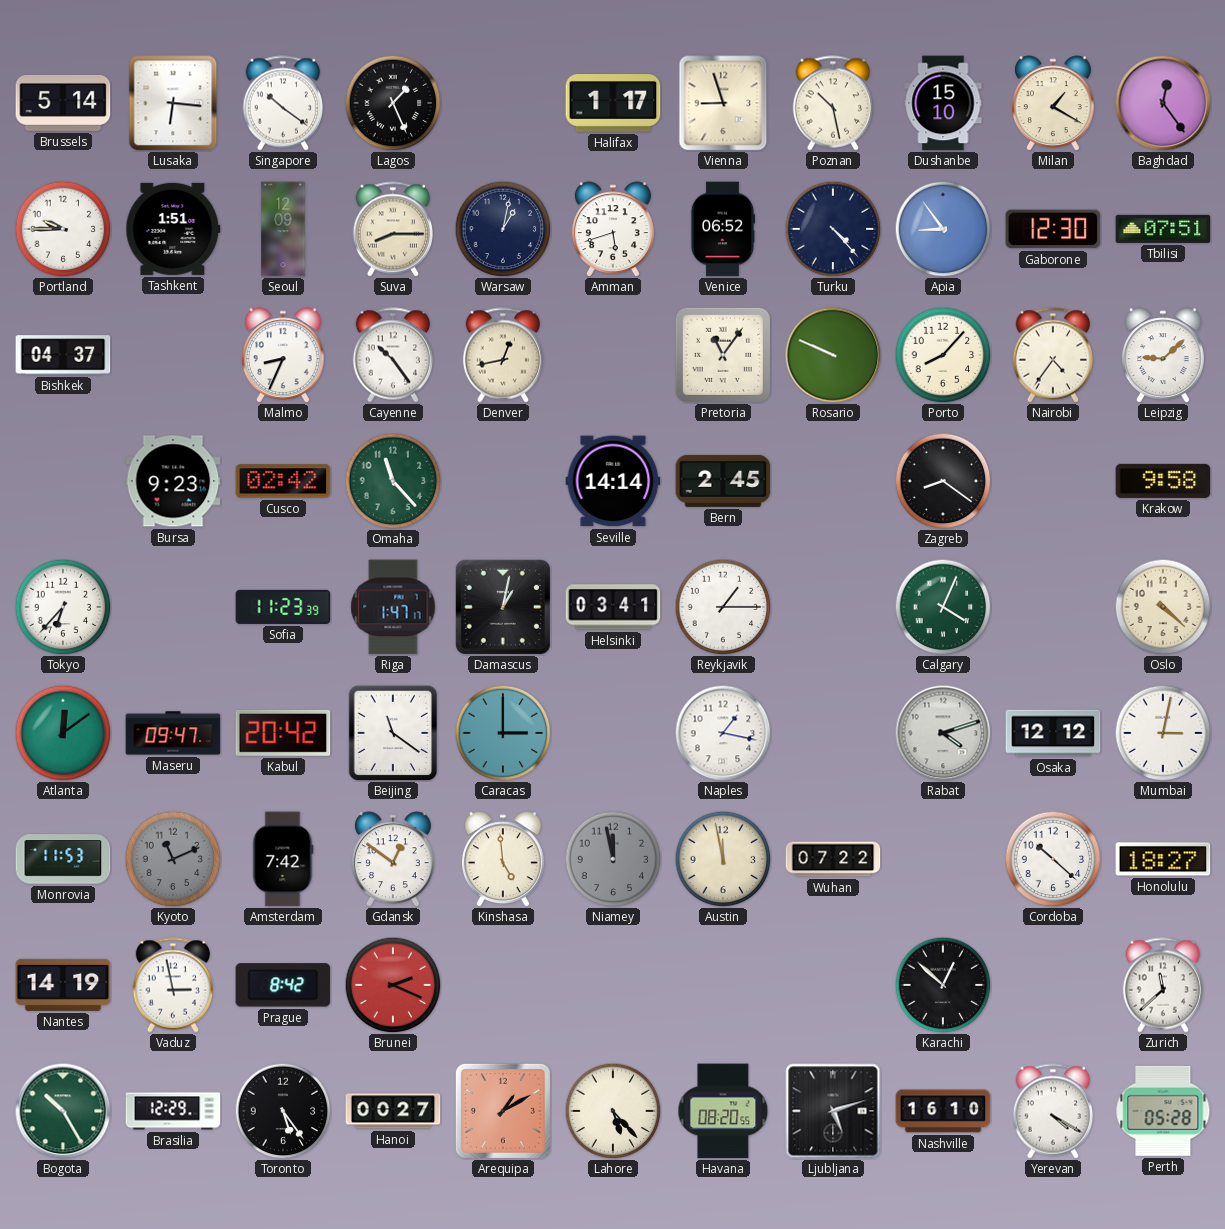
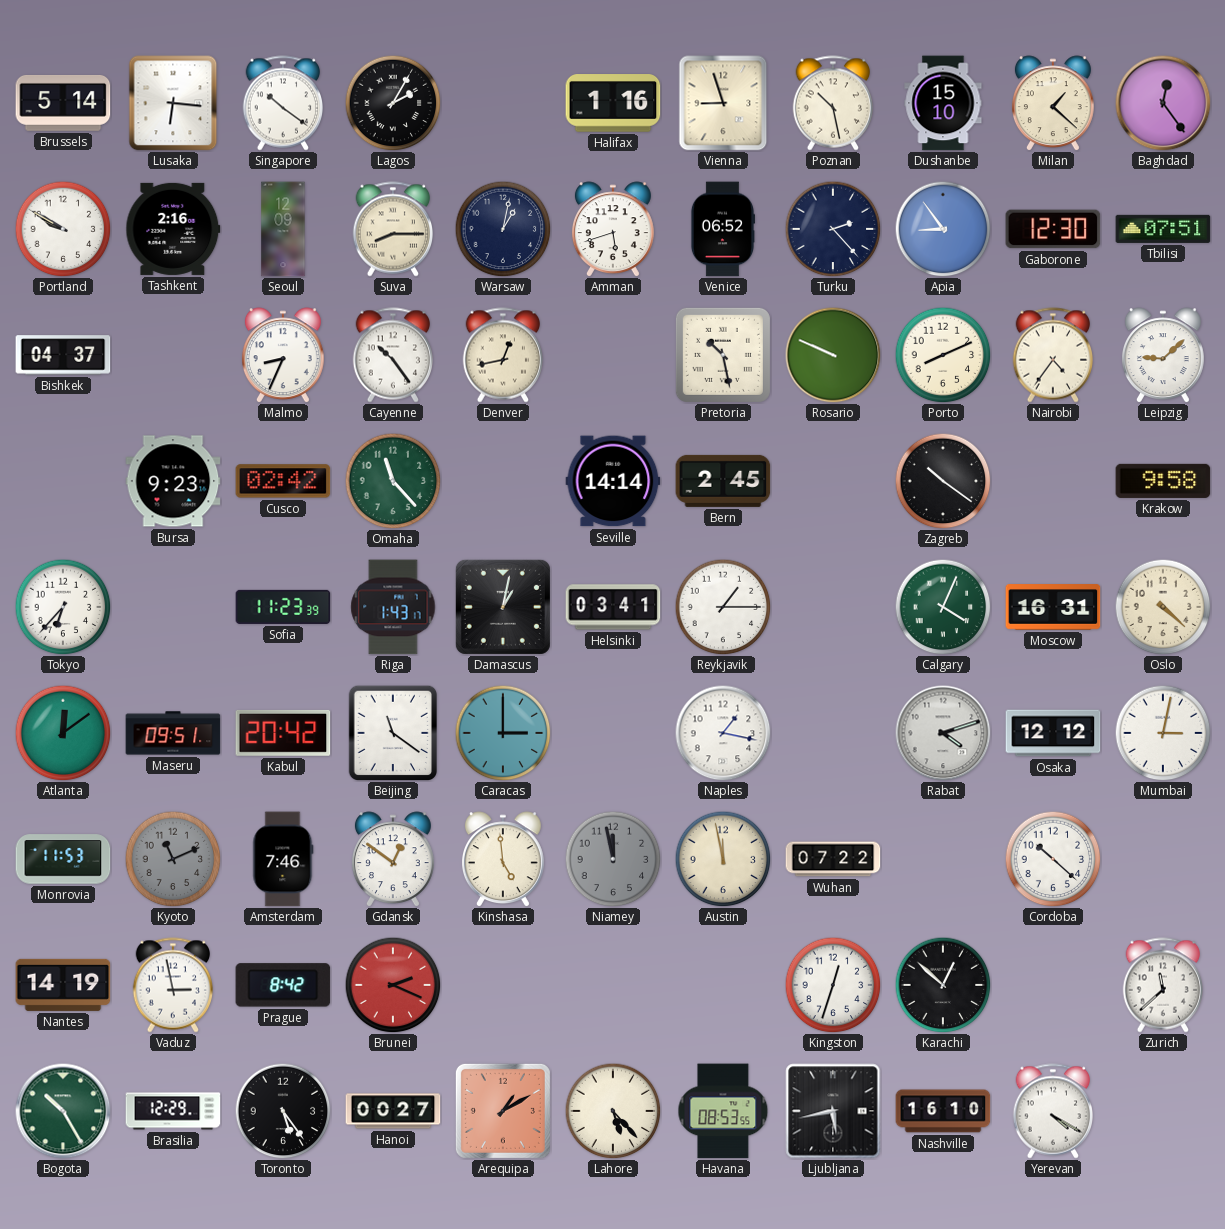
Lagos: 1:26 -> 2:05
Halifax: 1:17 -> 1:16
Milan: 1:20 -> 1:22
Portland: 9:45 -> 9:50
Tashkent: 1:51 -> 2:16
Turku: 4:23 -> 2:23
Pretoria: 11:06 -> 10:28
Porto: 8:07 -> 8:11
Zagreb: 8:21 -> 10:21
Riga: 1:47 -> 1:43
Moscow: none -> 16:31
Maseru: 09:47 -> 09:51
Amsterdam: 7:42 -> 7:46
Honolulu: 18:27 -> none
Kingston: none -> 12:33
Havana: 08:20 -> 08:53
Ljubljana: 5:12 -> 5:43
Perth: 05:28 -> none
